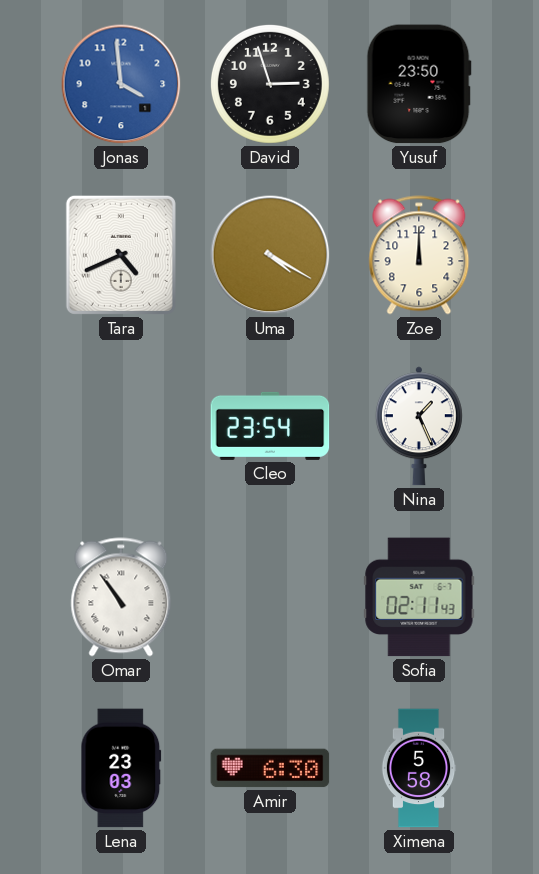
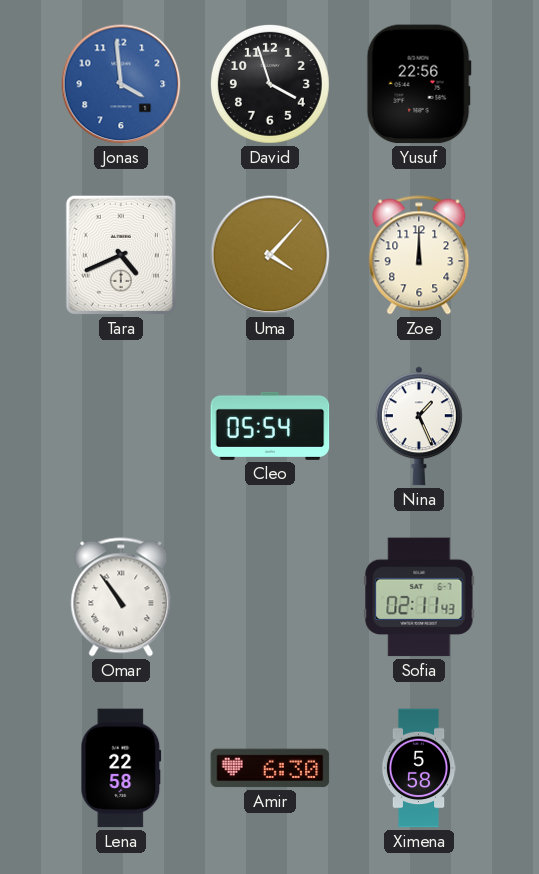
David: 2:57 -> 3:57
Yusuf: 23:50 -> 22:56
Uma: 4:20 -> 4:07
Cleo: 23:54 -> 05:54
Lena: 23:03 -> 22:58
